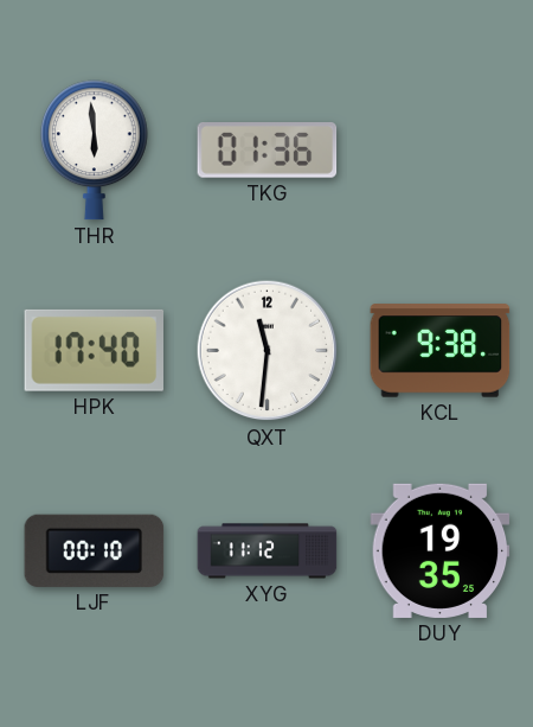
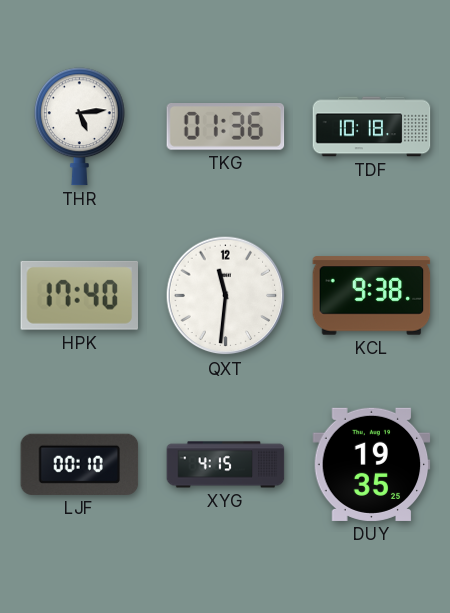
THR: 5:59 -> 5:14
TDF: none -> 10:18
XYG: 11:12 -> 4:15
